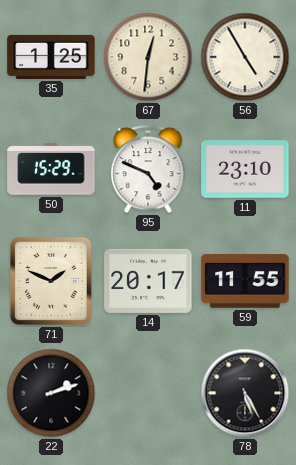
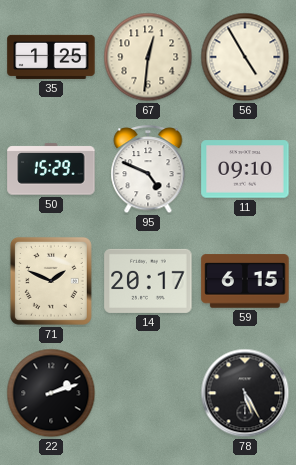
11: 23:10 -> 09:10
59: 11:55 -> 6:15
